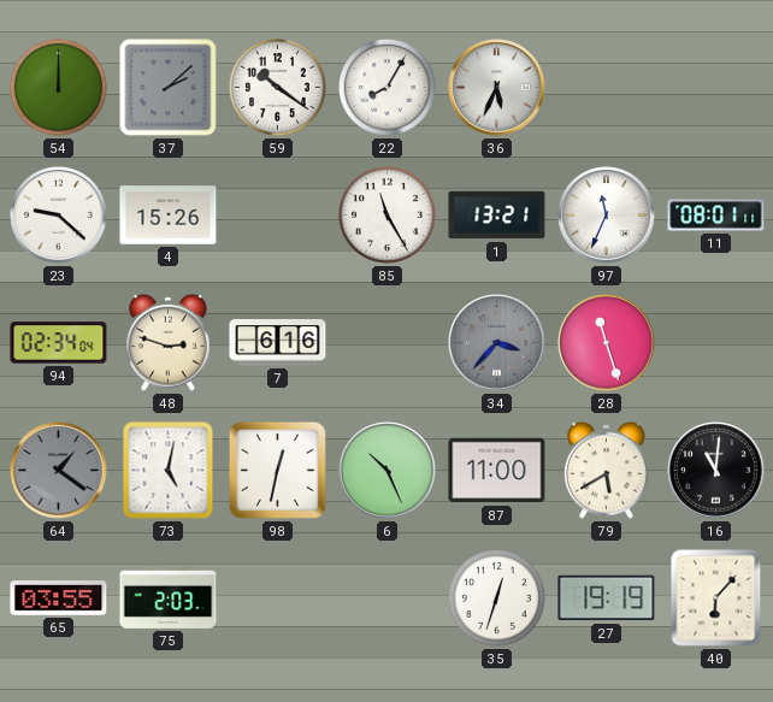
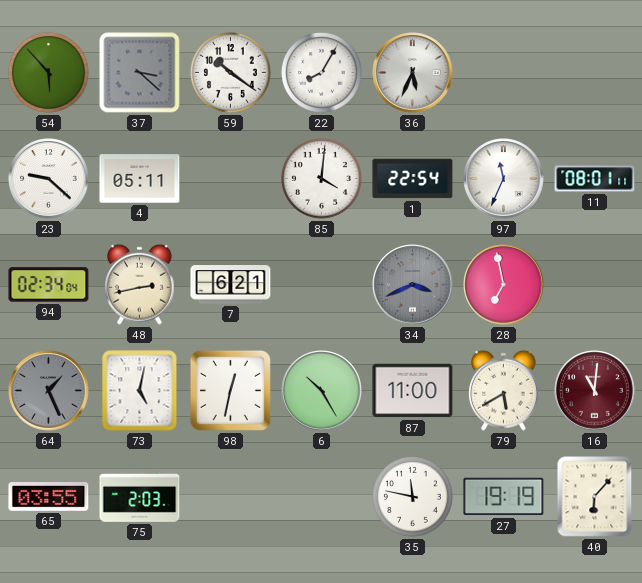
54: 12:00 -> 5:53
37: 2:08 -> 3:22
4: 15:26 -> 05:11
85: 11:25 -> 4:01
1: 13:21 -> 22:54
48: 2:48 -> 2:43
7: 6:16 -> 6:21
34: 3:37 -> 3:41
28: 11:27 -> 6:58
64: 1:21 -> 1:26
6: 10:26 -> 10:25
16 dial: black -> burgundy
35: 12:33 -> 11:47
